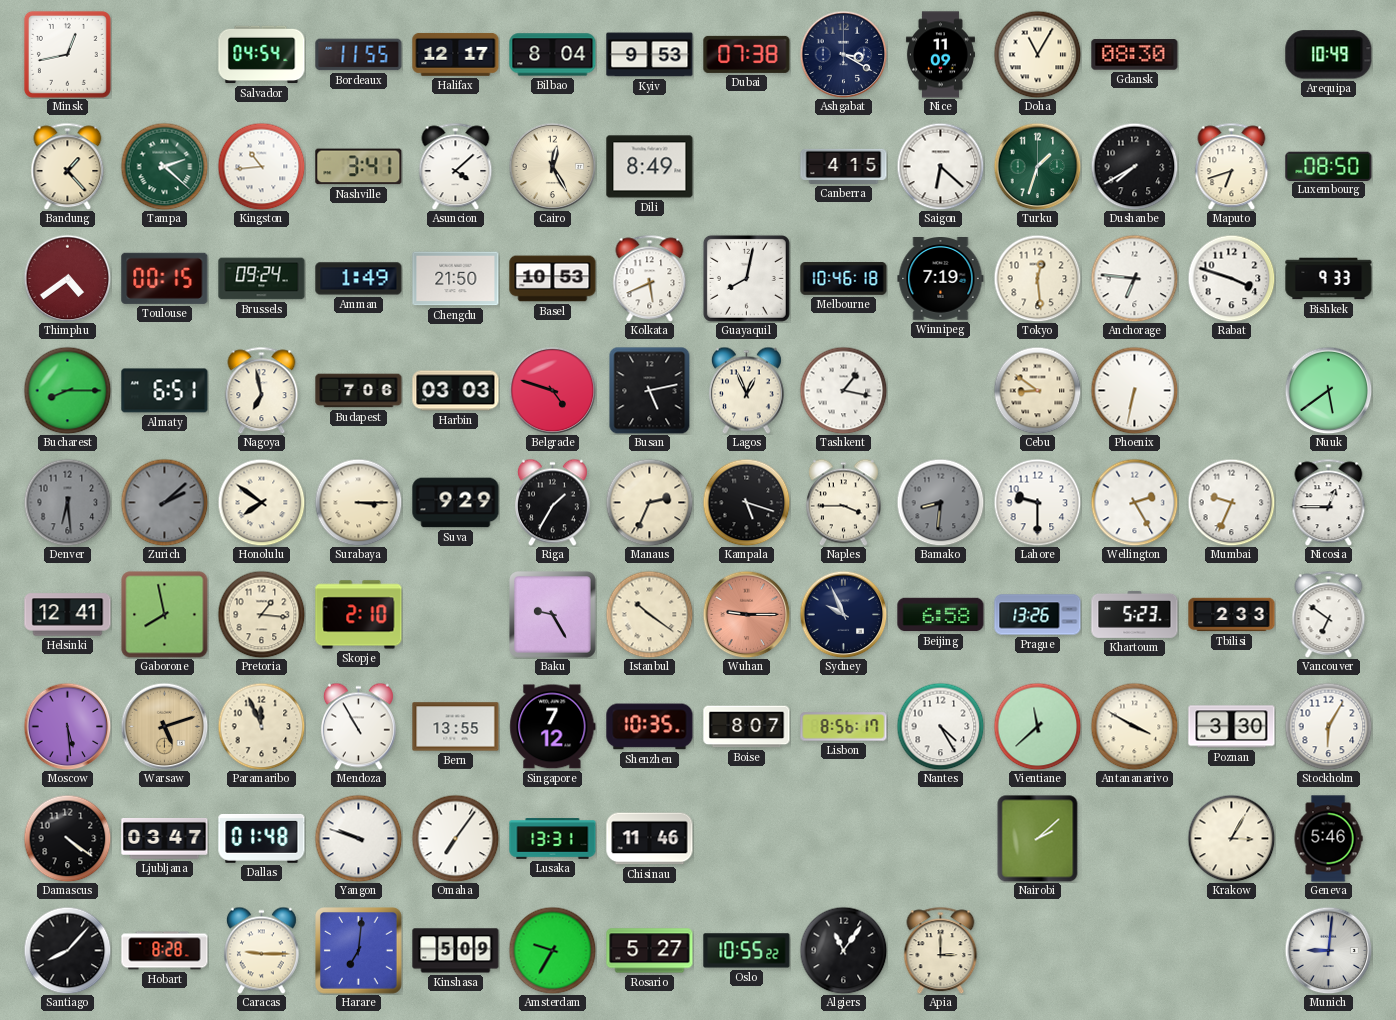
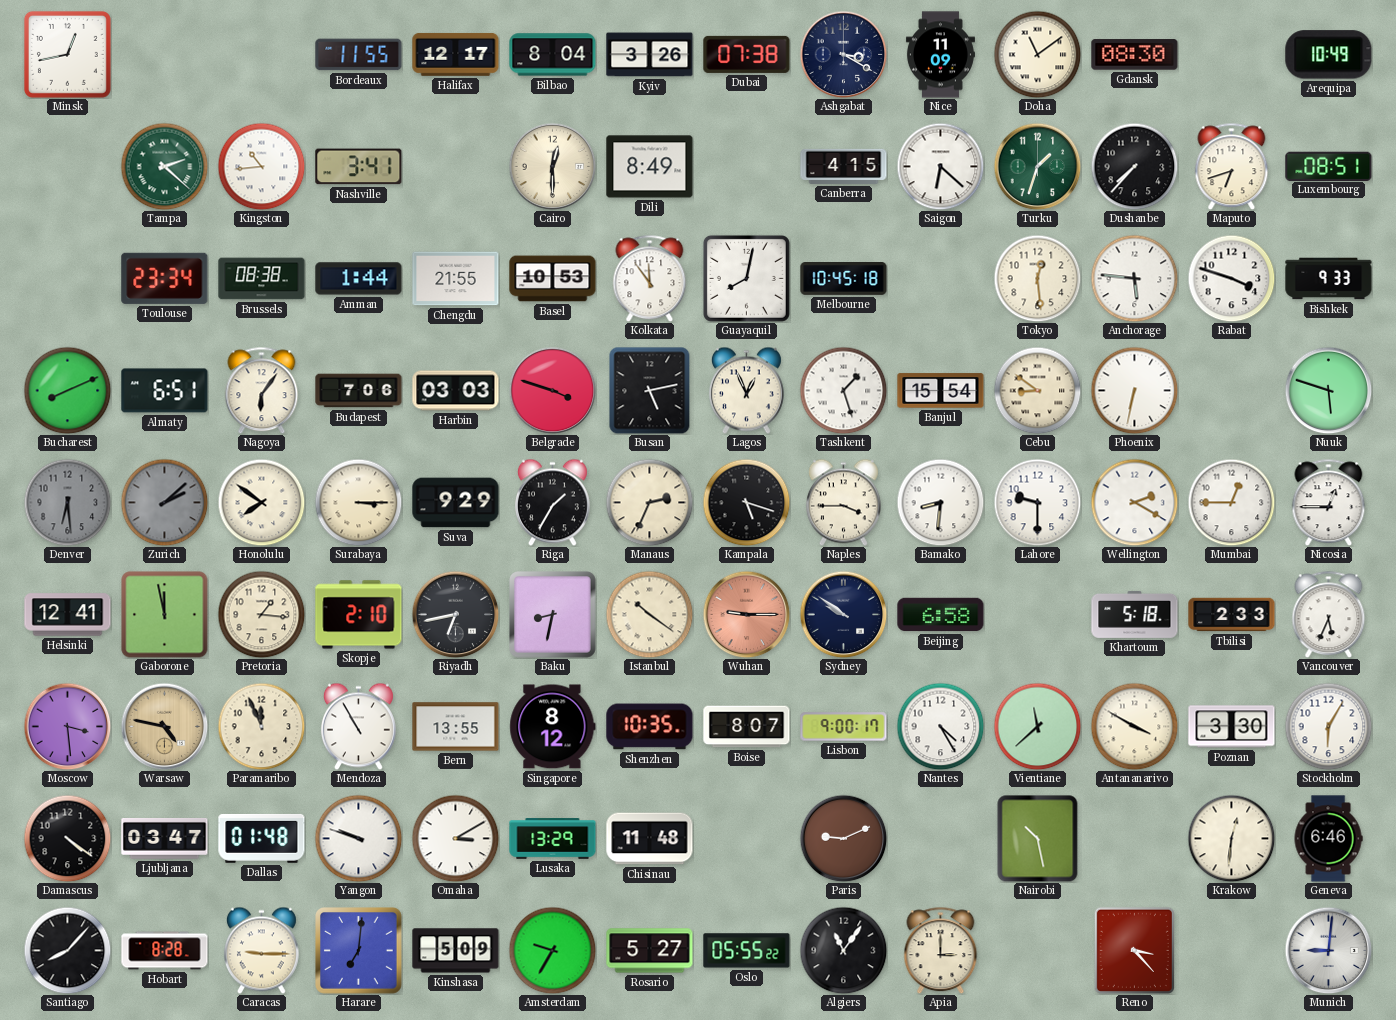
Salvador: 04:54 -> none
Kyiv: 9:53 -> 3:26
Doha: 11:05 -> 11:09
Bandung: 1:23 -> none
Asuncion: 4:08 -> none
Cairo: 12:25 -> 12:30
Dushanbe: 7:40 -> 7:37
Luxembourg: 08:50 -> 08:51
Thimphu: 4:39 -> none
Toulouse: 00:15 -> 23:34
Brussels: 09:24 -> 08:38
Amman: 1:49 -> 1:44
Chengdu: 21:50 -> 21:55
Kolkata: 5:41 -> 11:54
Melbourne: 10:46 -> 10:45
Winnipeg: 7:19 -> none
Anchorage: 6:46 -> 5:46
Bucharest: 8:15 -> 8:11
Nagoya: 6:58 -> 6:06
Belgrade: 4:48 -> 3:48
Tashkent: 1:17 -> 1:27
Banjul: none -> 15:54
Nuuk: 5:39 -> 5:48
Bamako dial: grey -> white
Wellington: 2:25 -> 2:20
Mumbai: 9:34 -> 12:45
Gaborone: 7:58 -> 11:58
Riyadh: none -> 6:43
Baku: 9:25 -> 8:32
Sydney: 9:56 -> 9:51
Prague: 13:26 -> none
Khartoum: 5:23 -> 5:18
Vancouver: 6:51 -> 5:34
Moscow: 5:29 -> 3:29
Warsaw: 5:12 -> 4:47
Singapore: 7:12 -> 8:12
Lisbon: 8:56 -> 9:00
Omaha: 7:06 -> 3:10
Lusaka: 13:31 -> 13:29
Chisinau: 11:46 -> 11:48
Paris: none -> 9:11
Nairobi: 2:08 -> 10:28
Krakow: 3:05 -> 12:31
Geneva: 5:46 -> 6:46
Oslo: 10:55 -> 05:55
Reno: none -> 3:23
